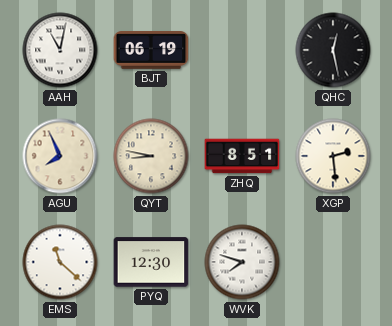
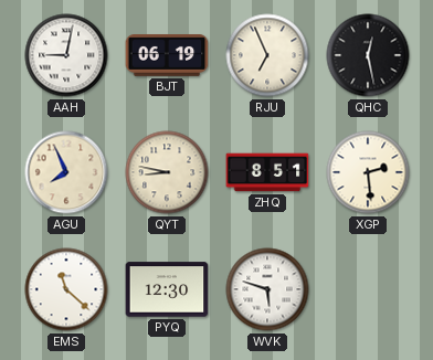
AAH: 11:02 -> 9:02
RJU: none -> 6:56
WVK: 7:48 -> 5:48
